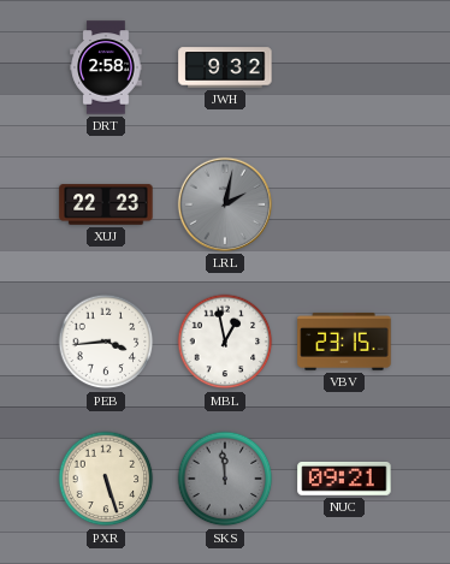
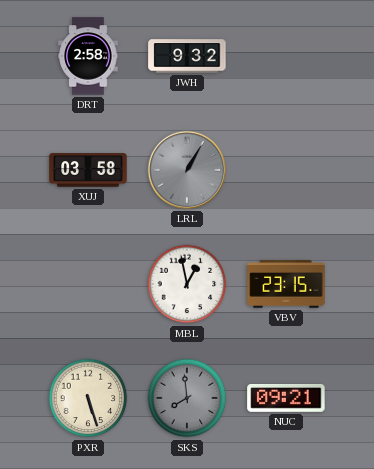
XUJ: 22:23 -> 03:58
LRL: 2:02 -> 1:05
PEB: 3:44 -> none
SKS: 11:59 -> 7:59
